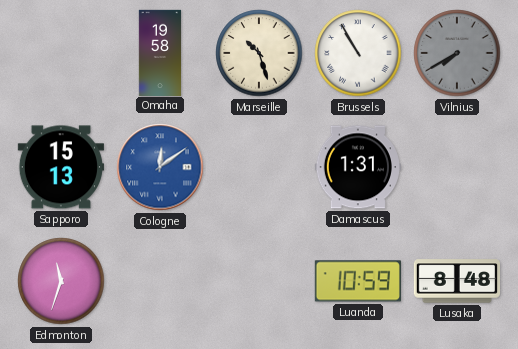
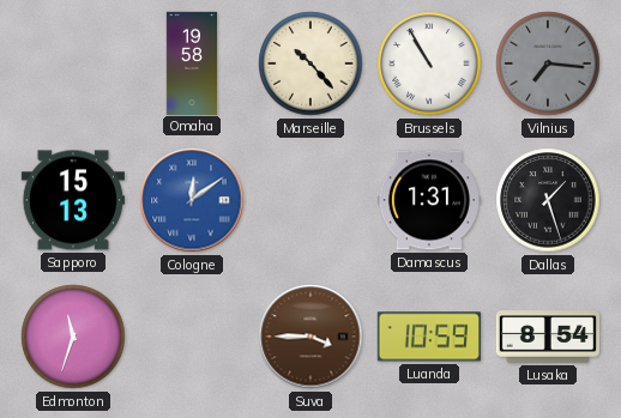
Marseille: 10:27 -> 10:23
Vilnius: 7:40 -> 7:16
Dallas: none -> 1:27
Suva: none -> 3:45
Lusaka: 8:48 -> 8:54
